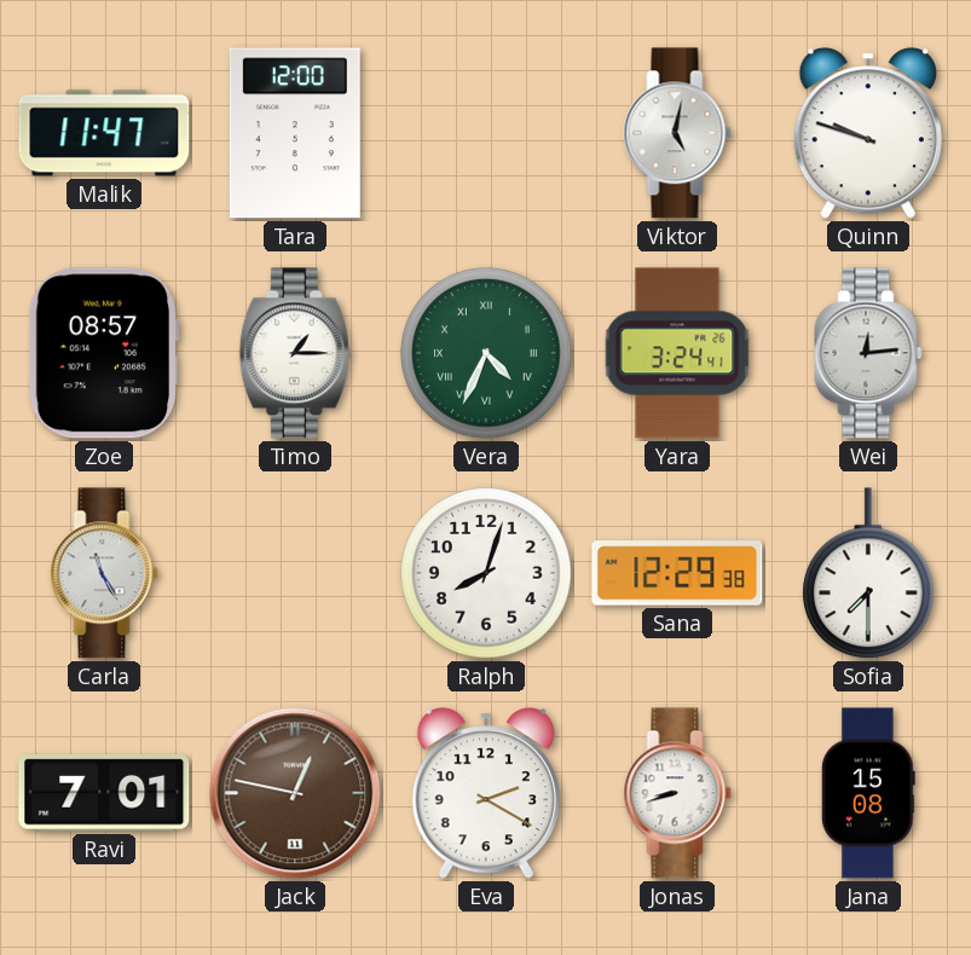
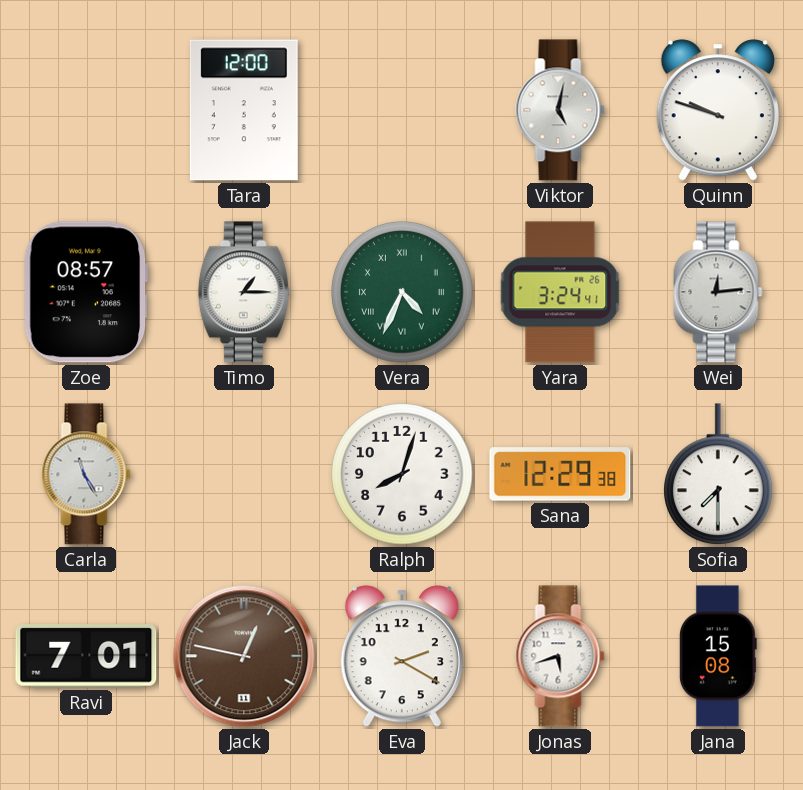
Malik: 11:47 -> none
Jonas: 8:42 -> 5:42
